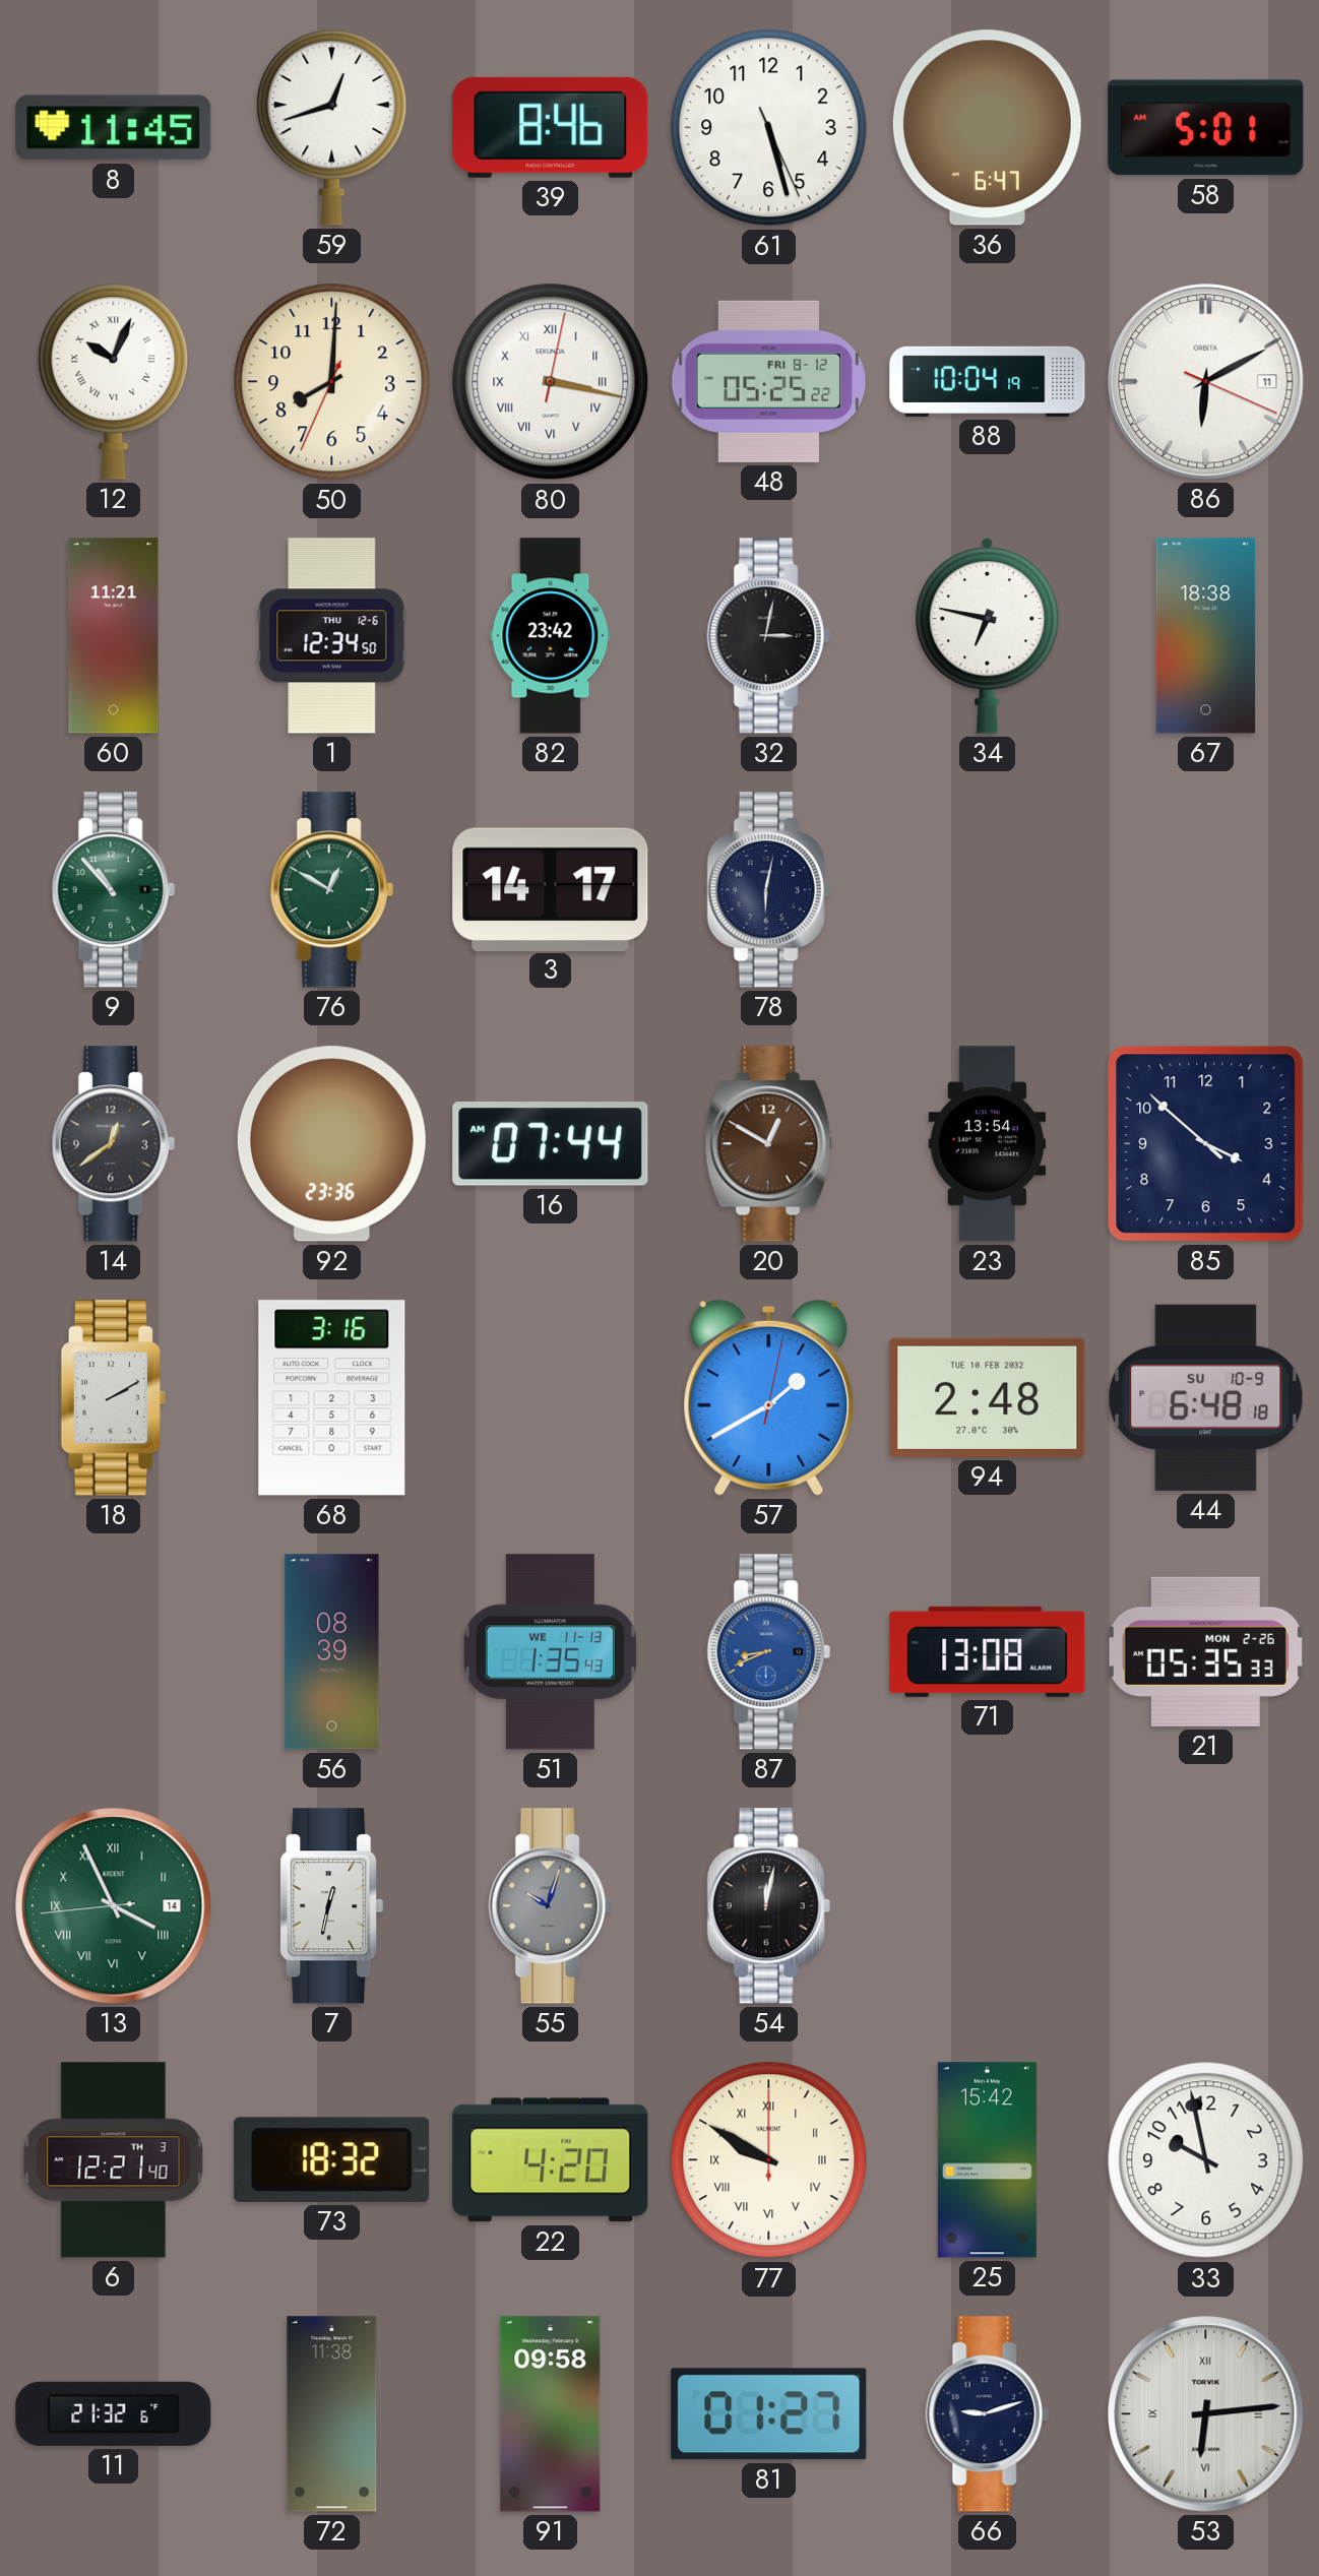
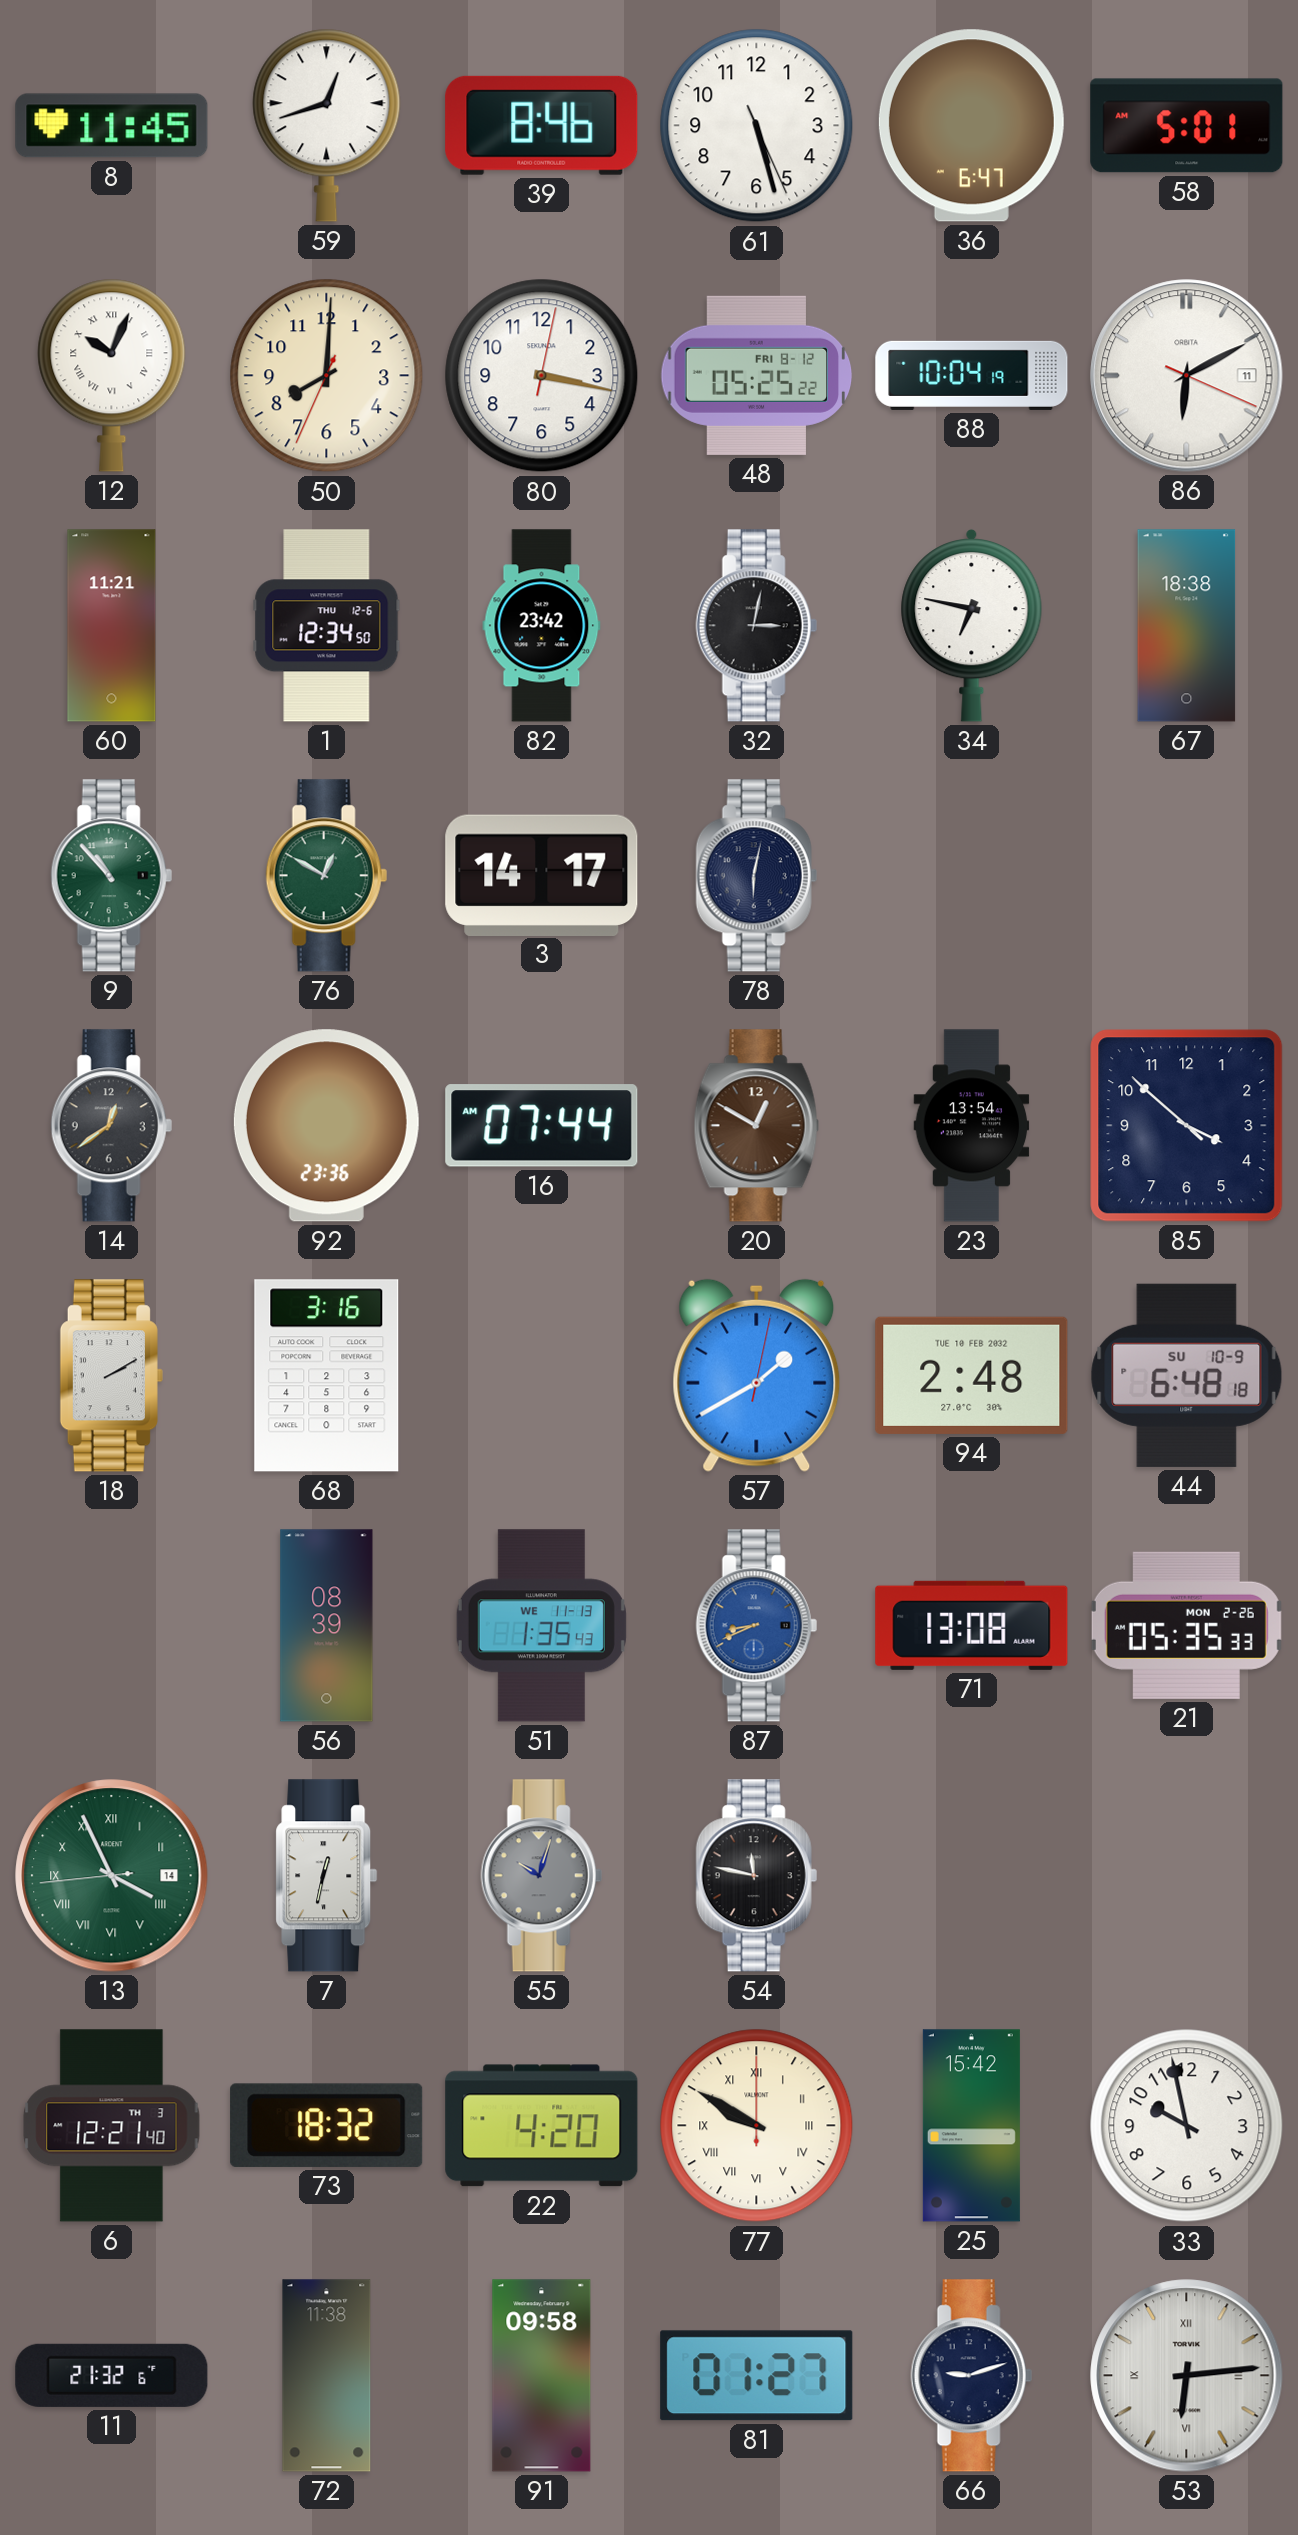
80 numerals: Roman -> Arabic
54: 12:02 -> 11:47
